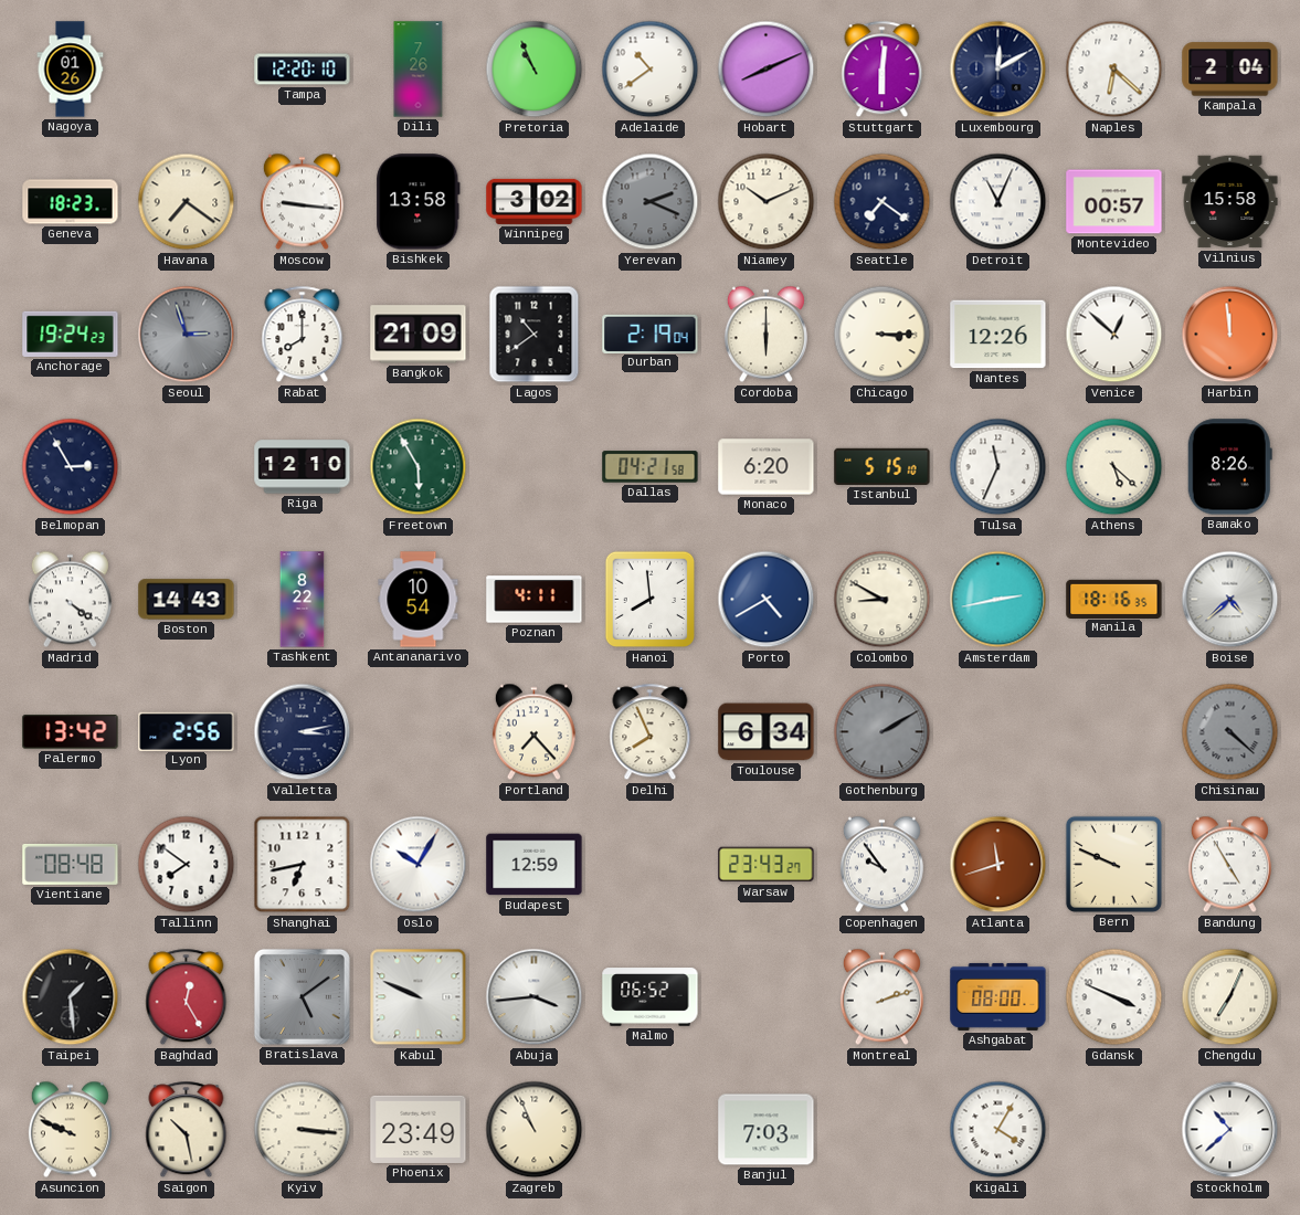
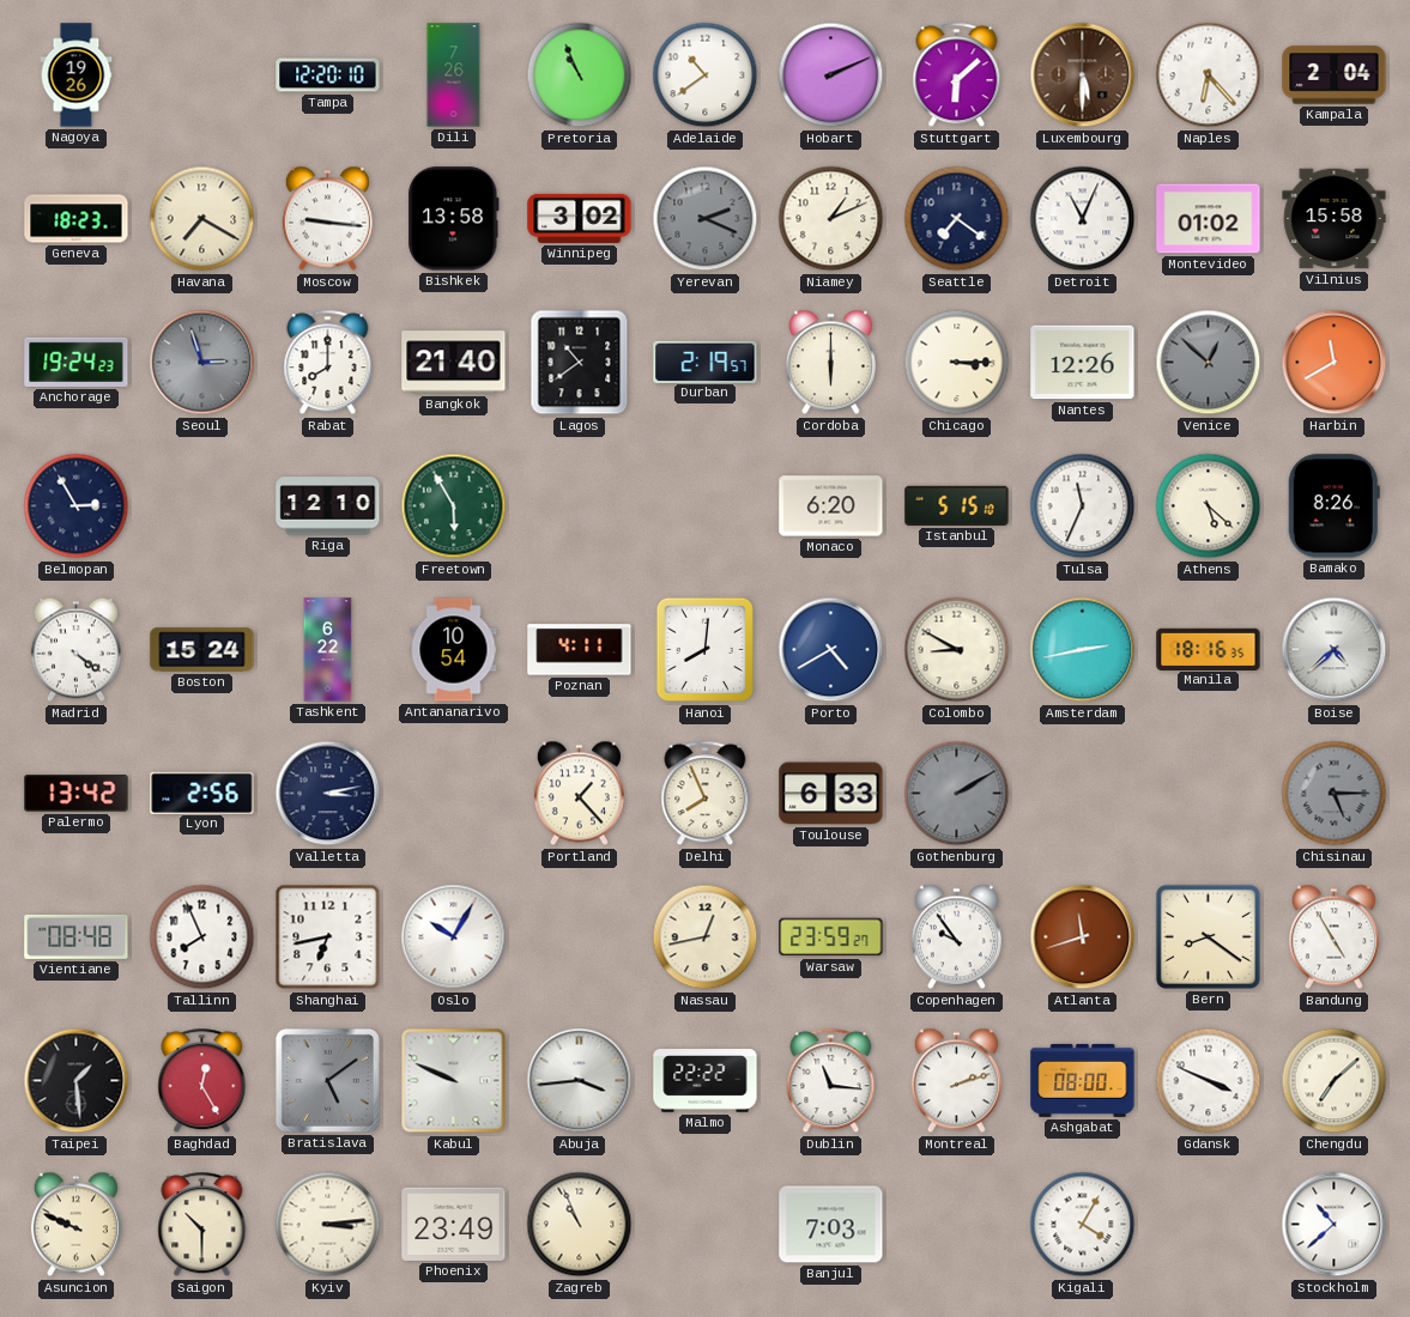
Nagoya: 01:26 -> 19:26
Hobart: 8:11 -> 2:11
Stuttgart: 6:01 -> 6:08
Luxembourg: 12:10 -> 5:30
Luxembourg dial: navy -> brown
Naples: 6:22 -> 6:23
Havana: 7:21 -> 7:20
Niamey: 10:11 -> 1:11
Montevideo: 00:57 -> 01:02
Bangkok: 21:09 -> 21:40
Durban: 2:19:04 -> 2:19:57
Venice dial: white -> grey
Harbin: 11:59 -> 11:40
Dallas: 04:21 -> none
Boston: 14:43 -> 15:24
Tashkent: 8:22 -> 6:22
Hanoi: 7:59 -> 8:01
Portland: 7:23 -> 1:23
Toulouse: 6:34 -> 6:33
Chisinau: 4:22 -> 5:15
Tallinn: 7:51 -> 7:56
Budapest: 12:59 -> none
Nassau: none -> 12:43
Warsaw: 23:43 -> 23:59
Bern: 9:49 -> 8:21
Malmo: 06:52 -> 22:22
Dublin: none -> 11:16
Chengdu: 7:04 -> 7:08
Saigon: 10:28 -> 10:30
Kyiv: 3:16 -> 3:14
